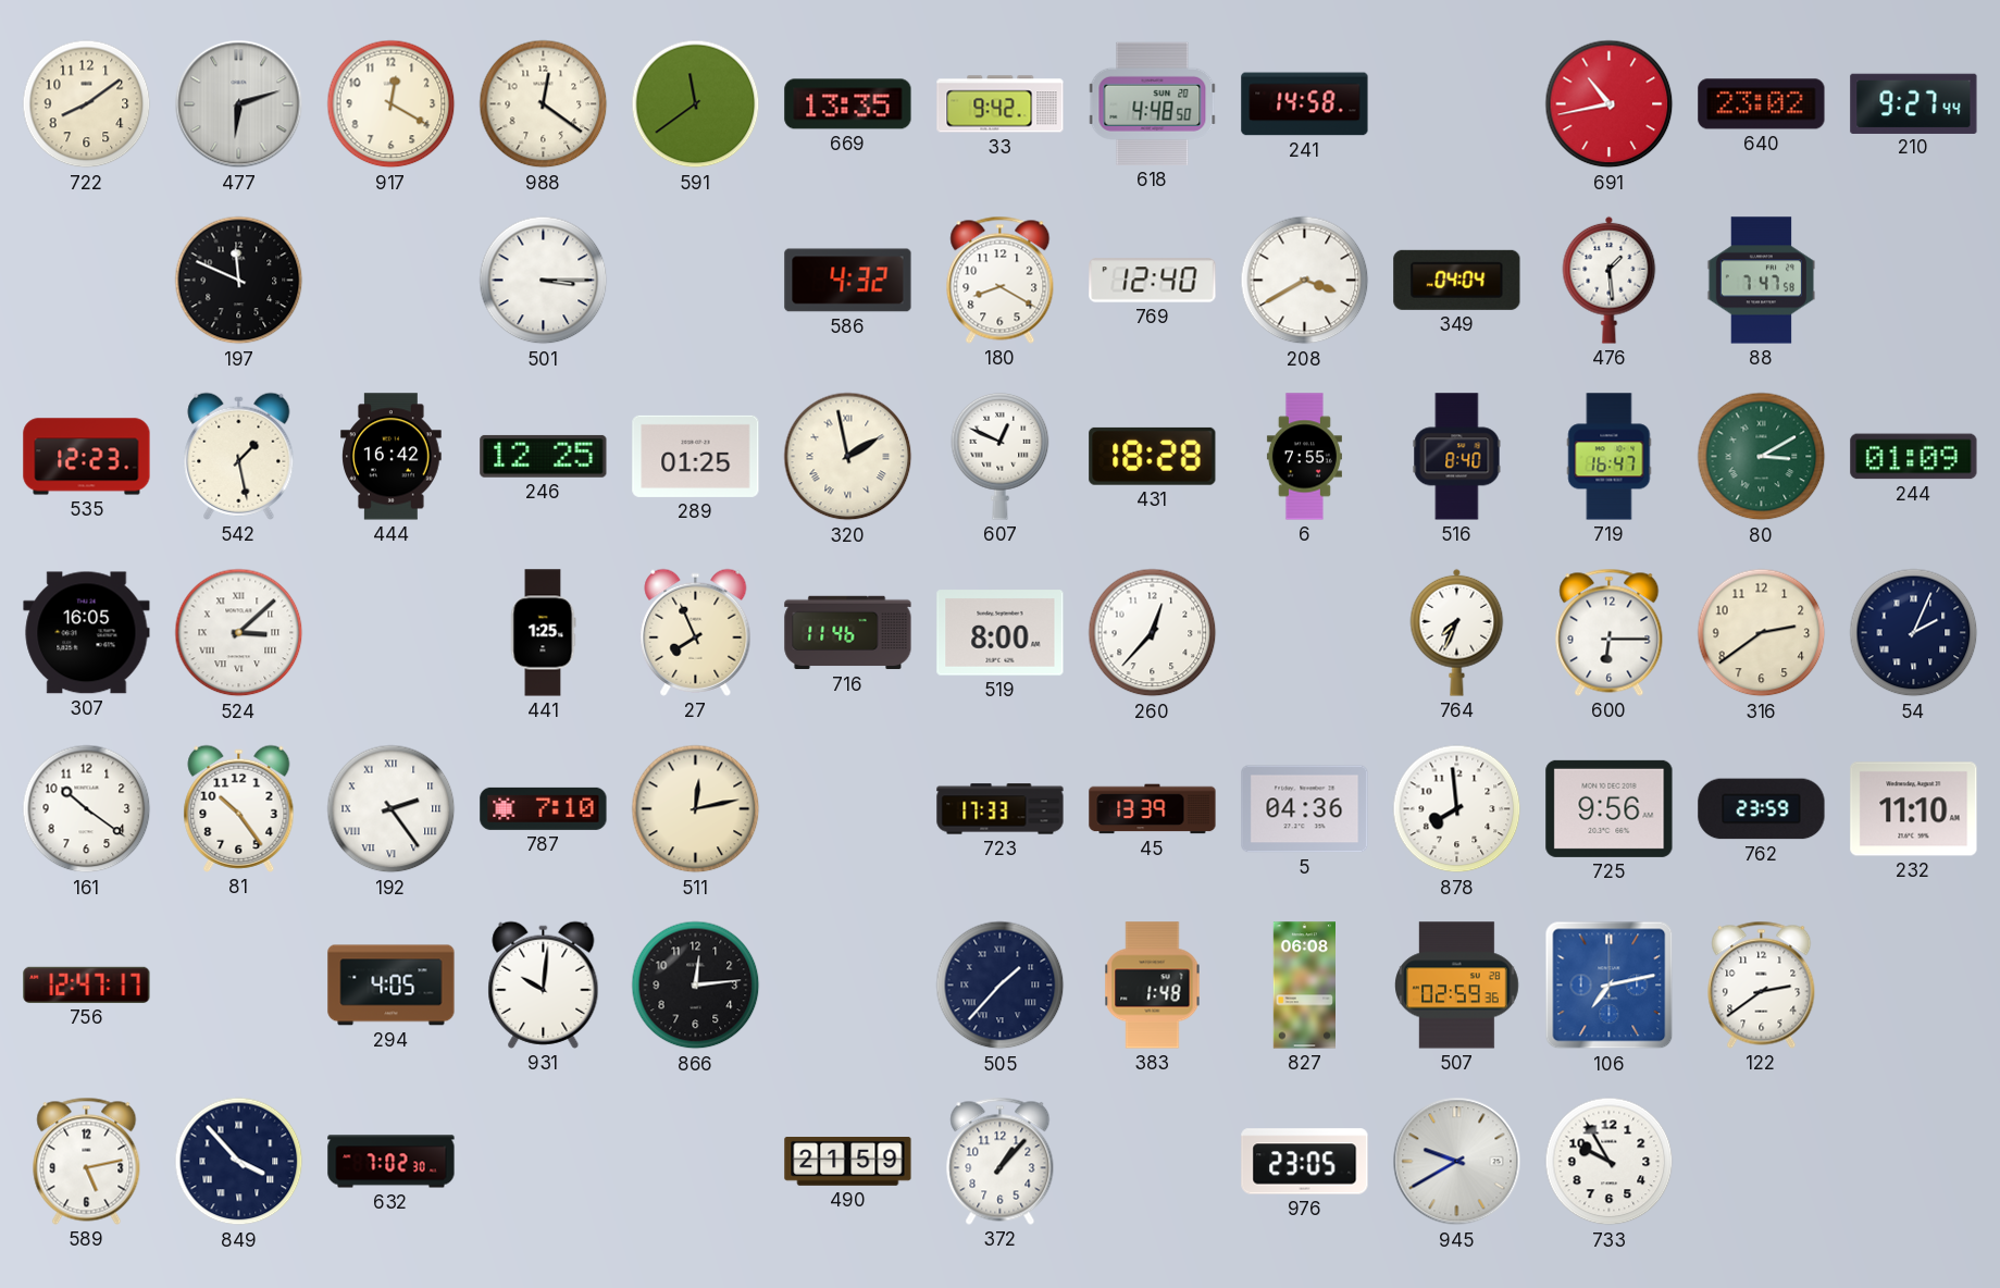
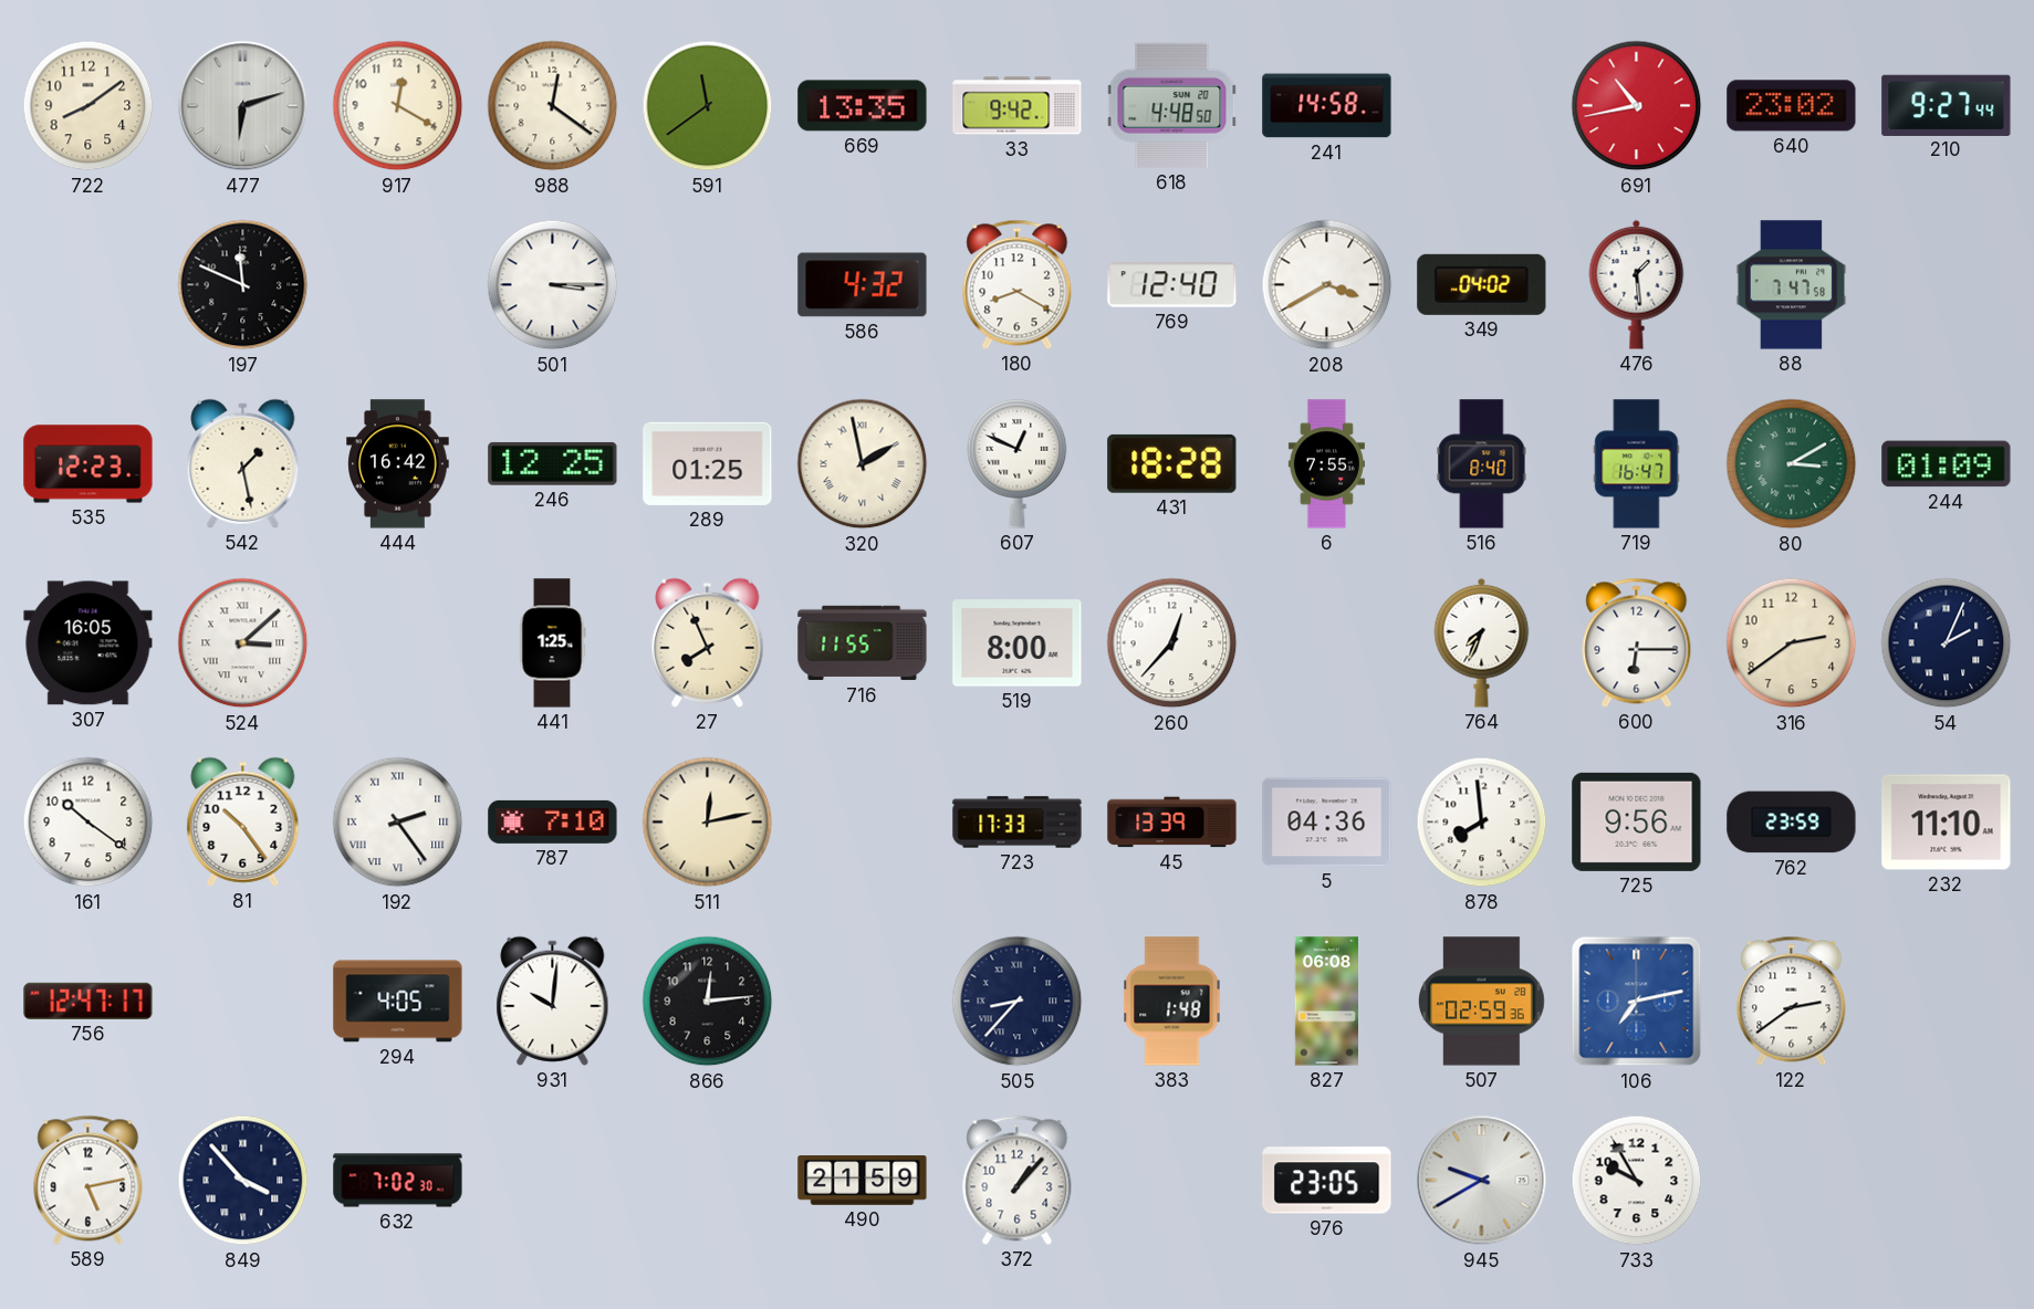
349: 04:04 -> 04:02
716: 11:46 -> 11:55
505: 1:37 -> 8:37
